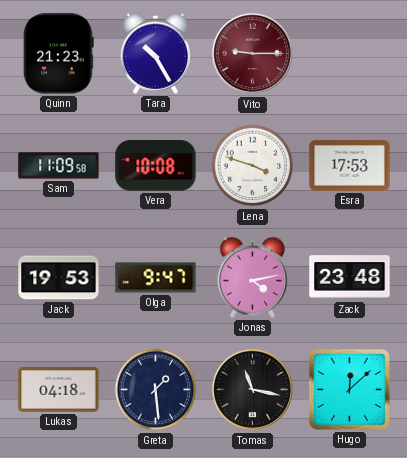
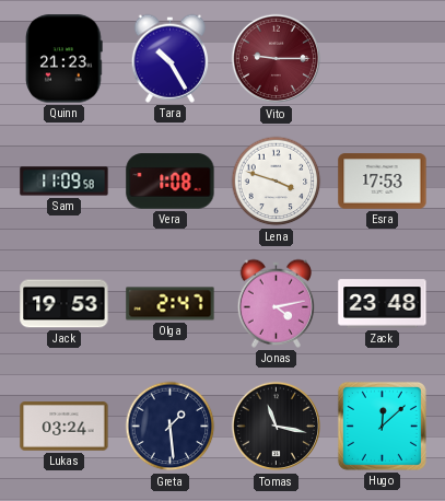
Vera: 10:08 -> 1:08
Olga: 9:47 -> 2:47
Lukas: 04:18 -> 03:24
